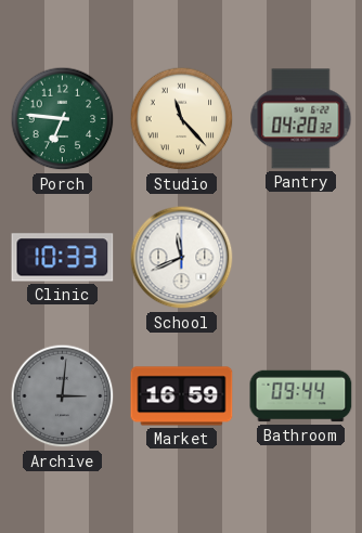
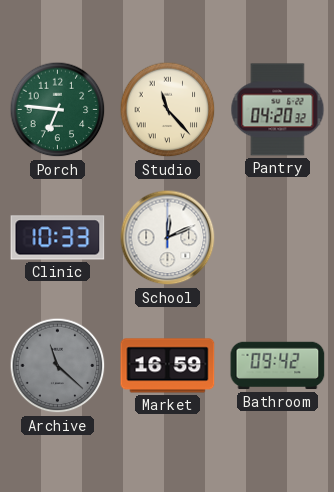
School: 11:41 -> 12:11
Archive: 3:01 -> 11:22
Bathroom: 09:44 -> 09:42
